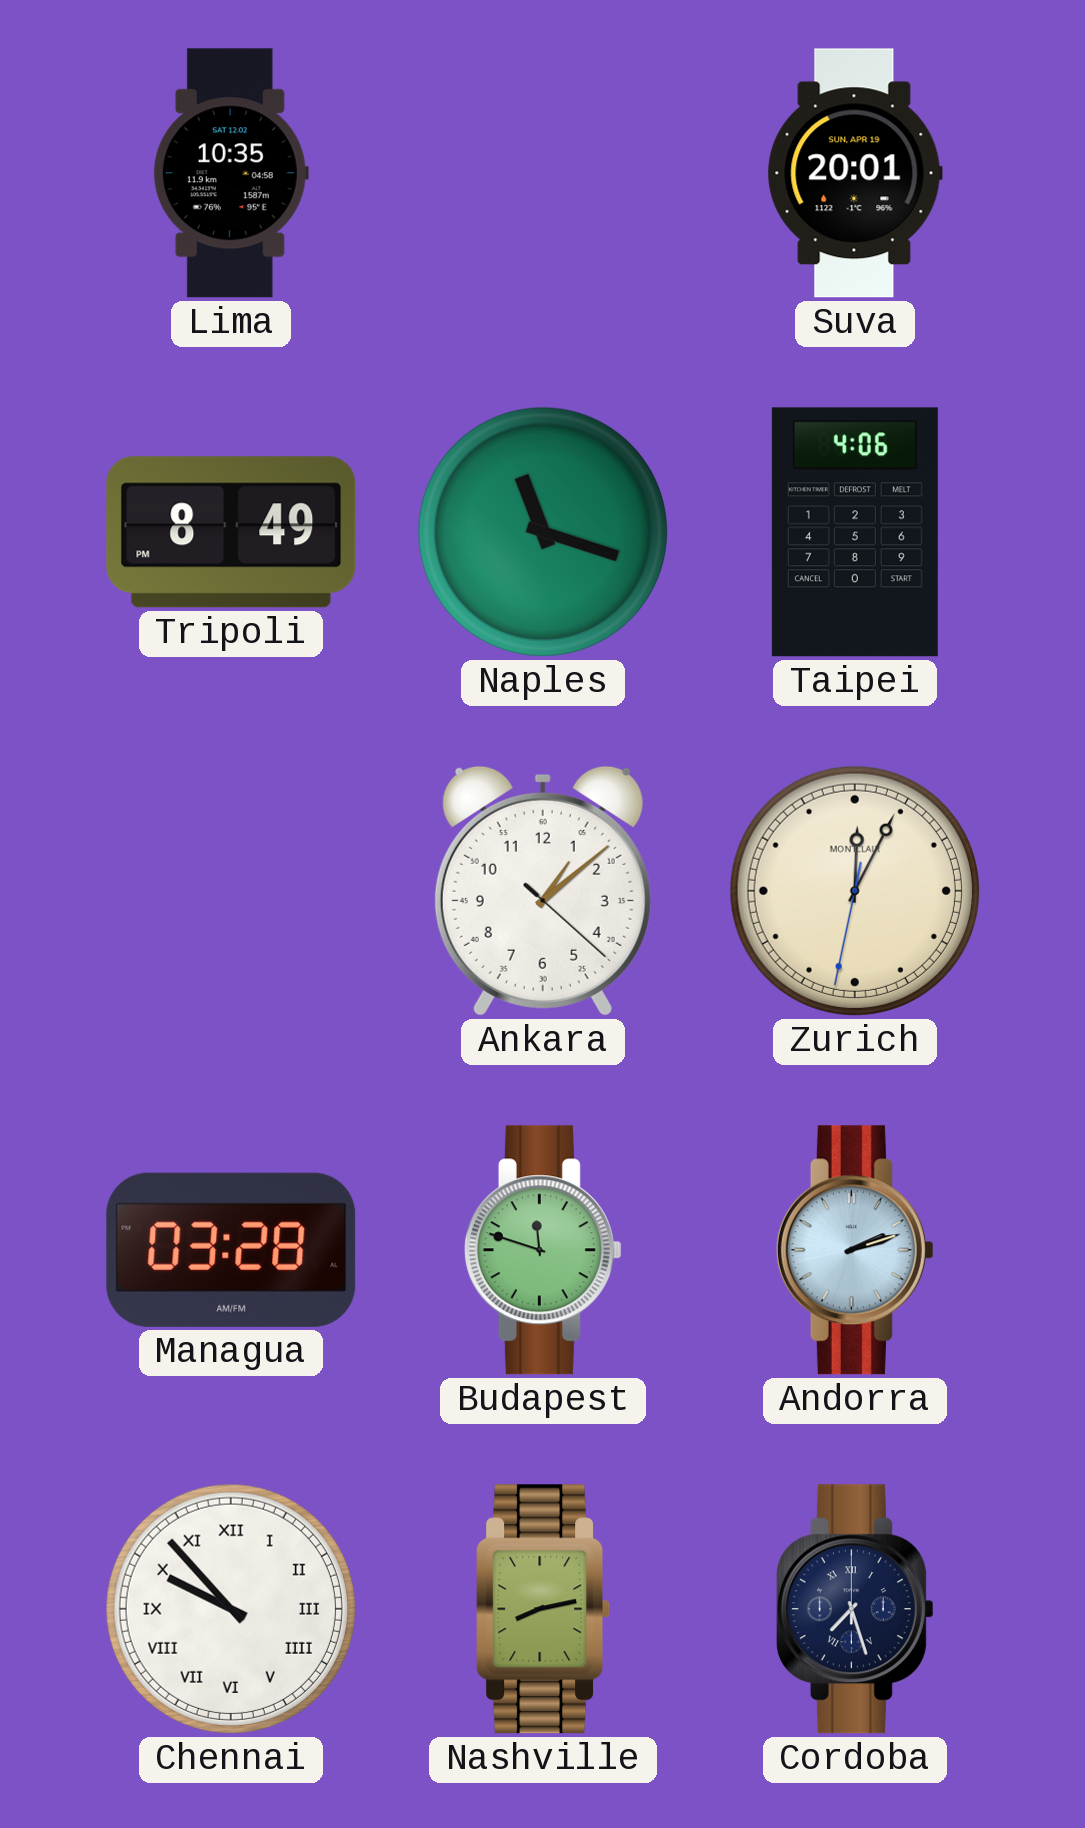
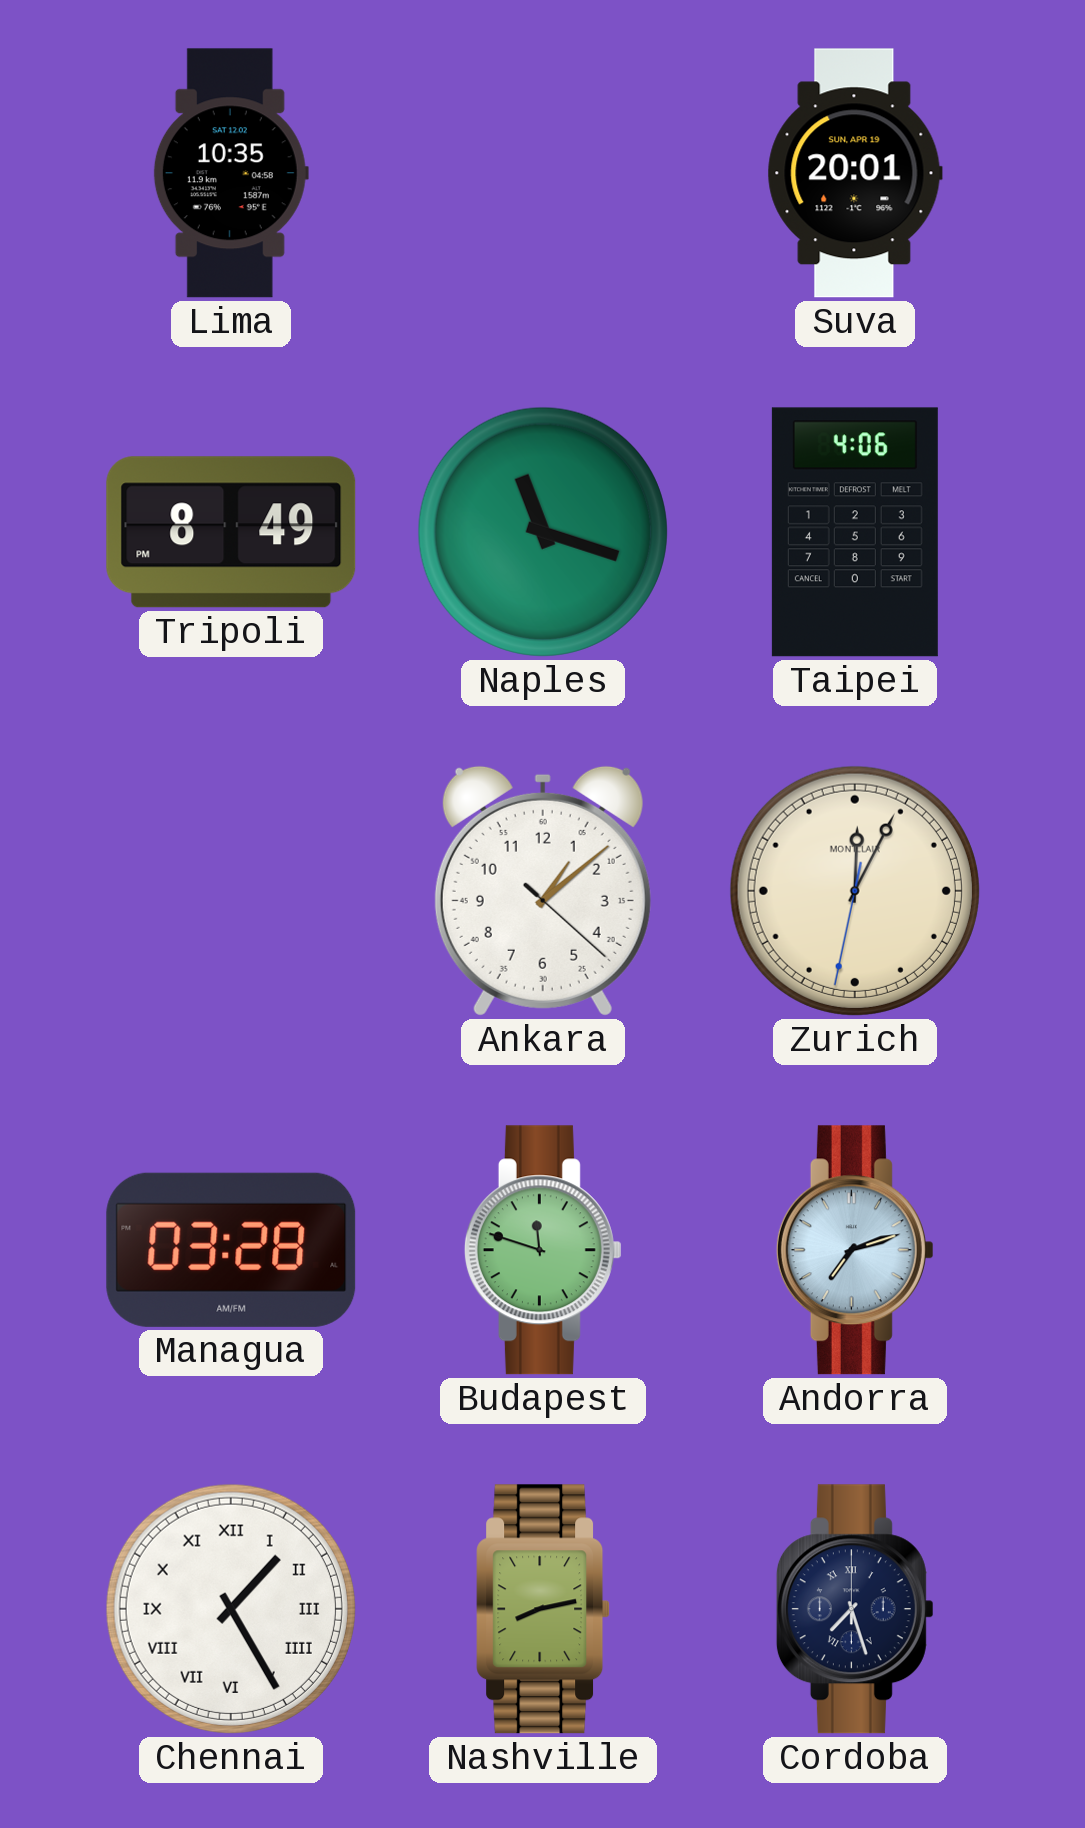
Andorra: 2:12 -> 7:12
Chennai: 9:53 -> 1:25
